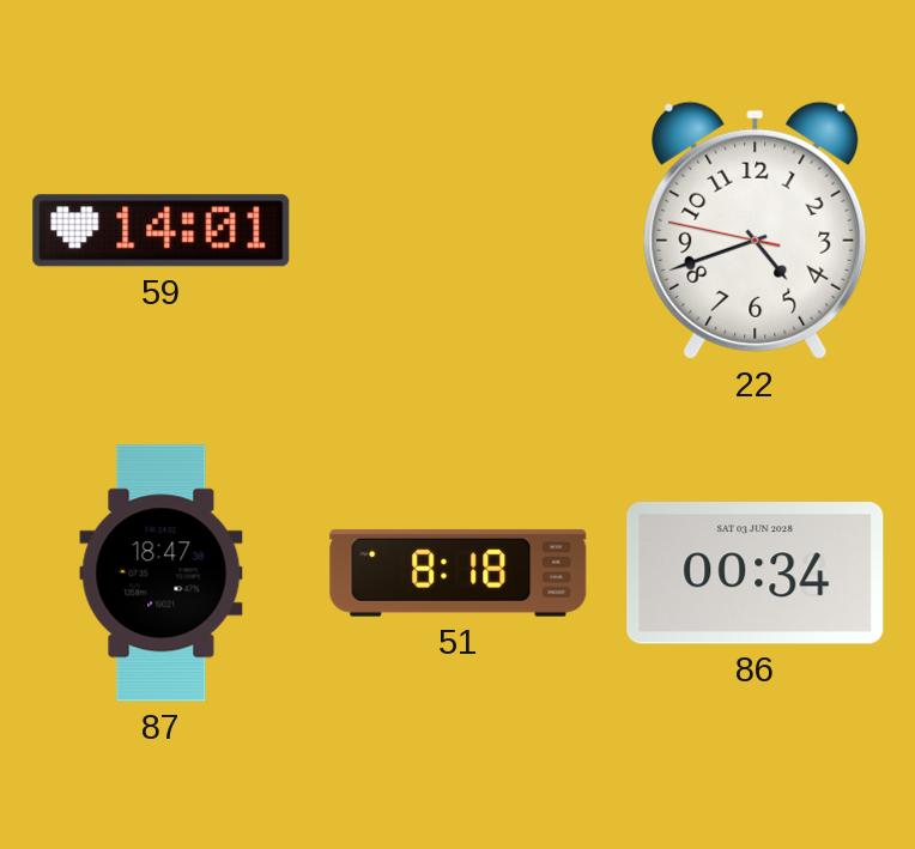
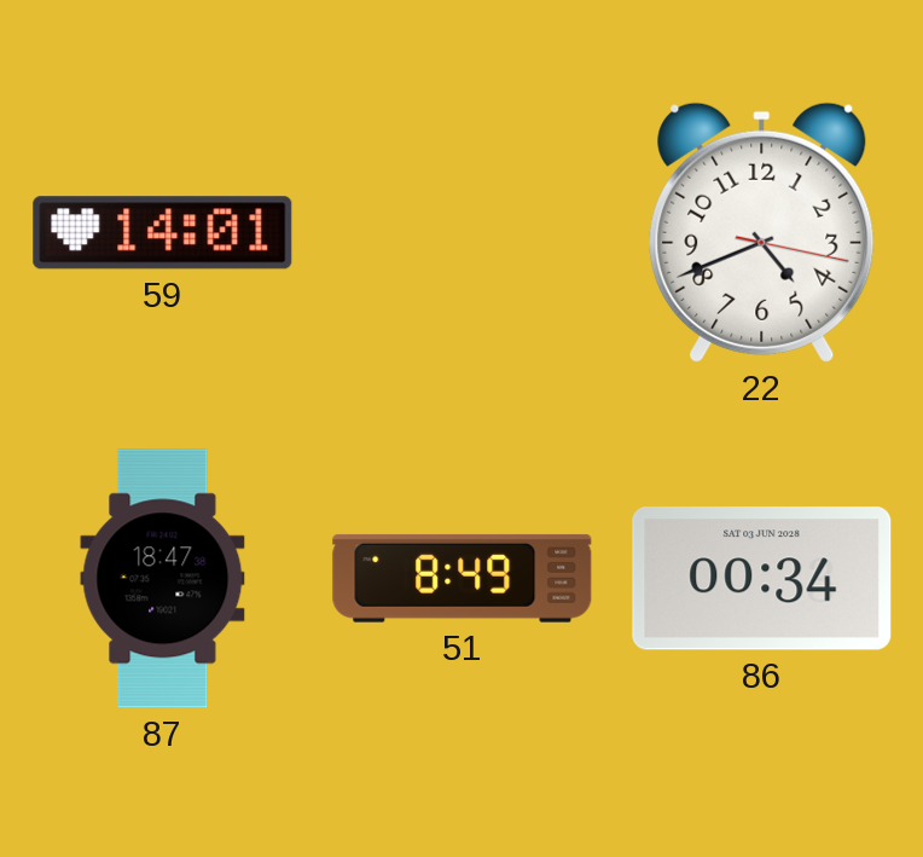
22: 4:41:47 -> 4:41:17
51: 8:18 -> 8:49
